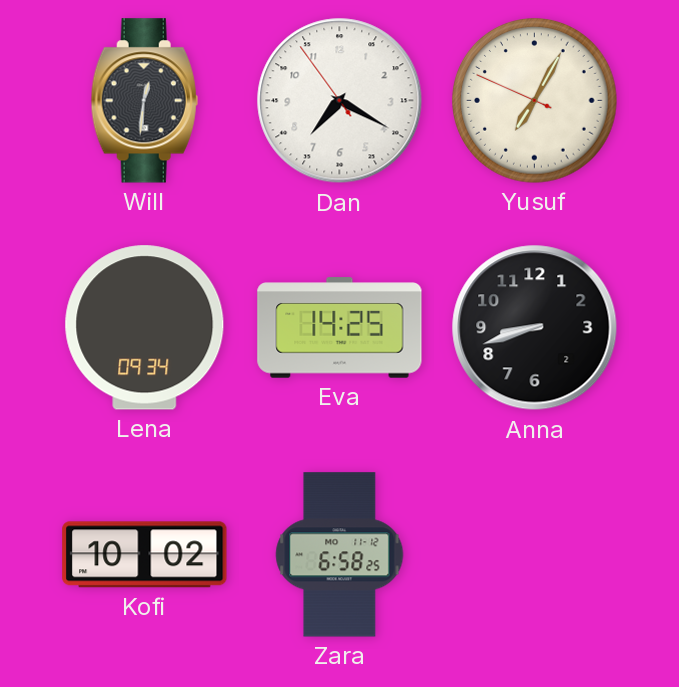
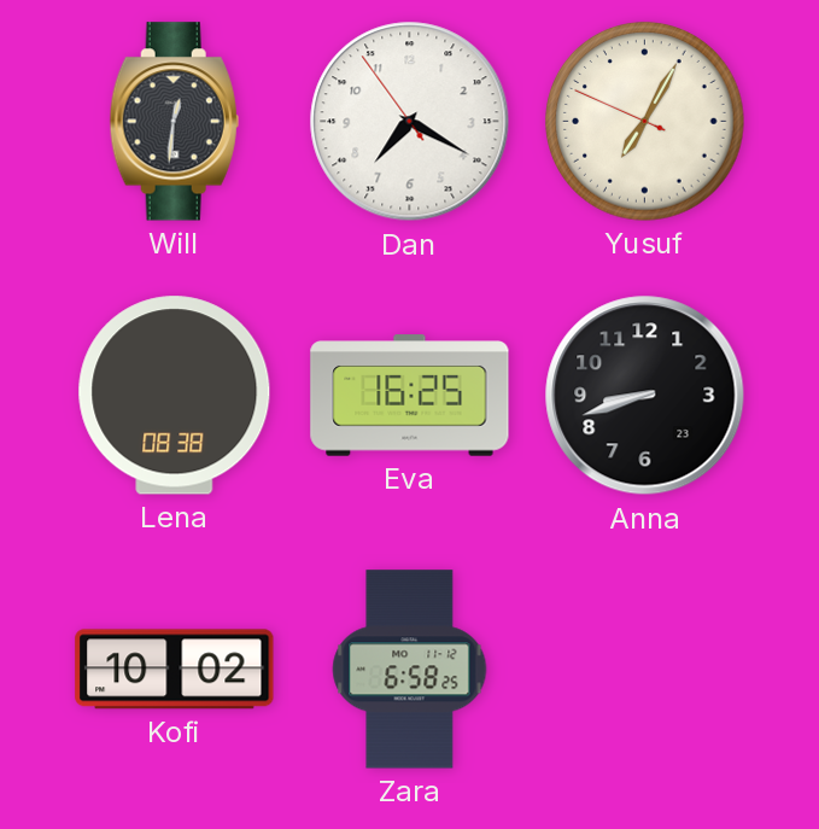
Lena: 09:34 -> 08:38
Eva: 14:25 -> 16:25
Anna date: 2 -> 23
